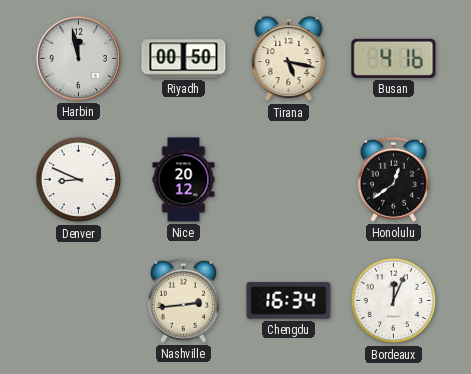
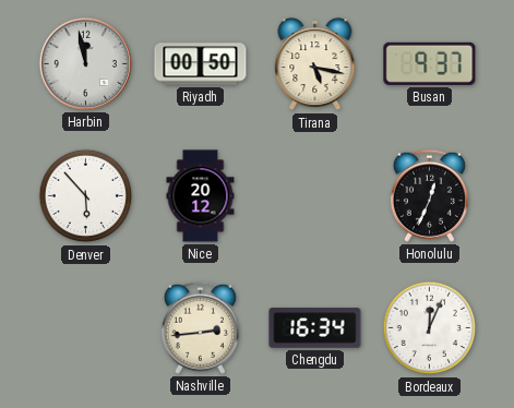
Busan: 4:16 -> 9:37
Denver: 8:49 -> 5:53
Honolulu: 12:39 -> 12:34
